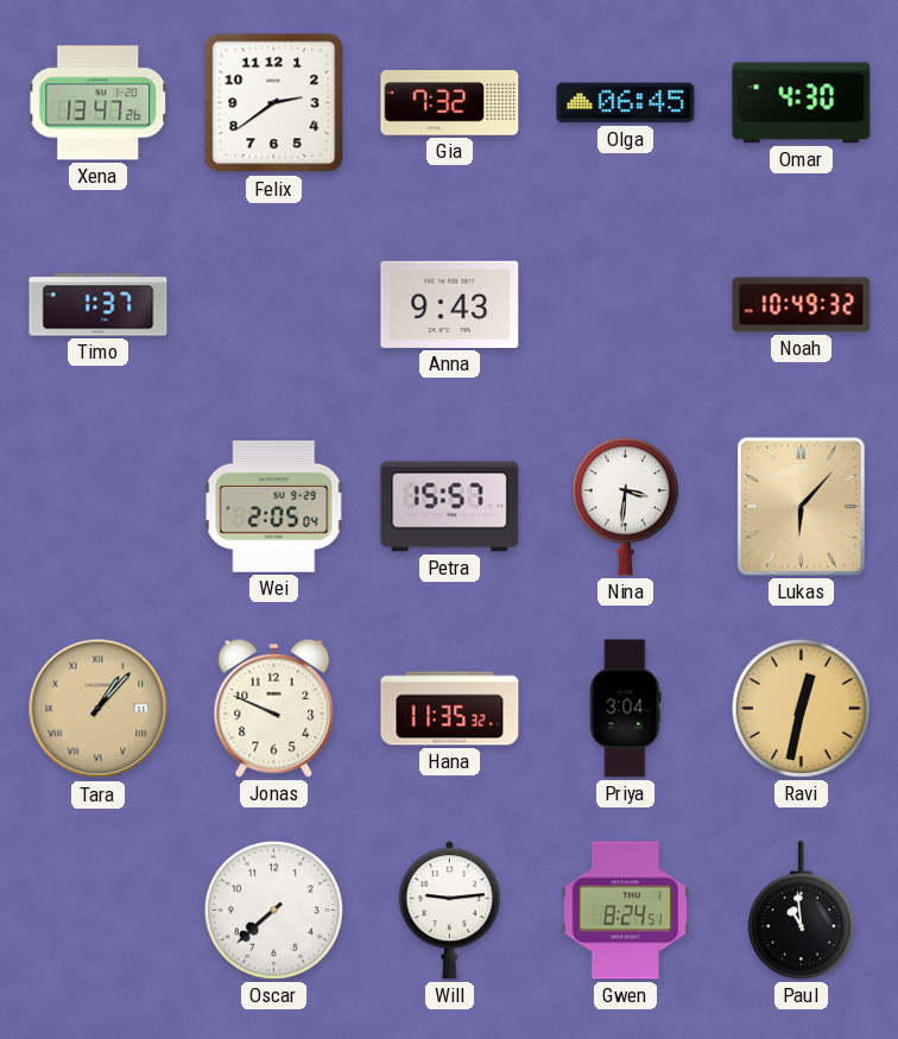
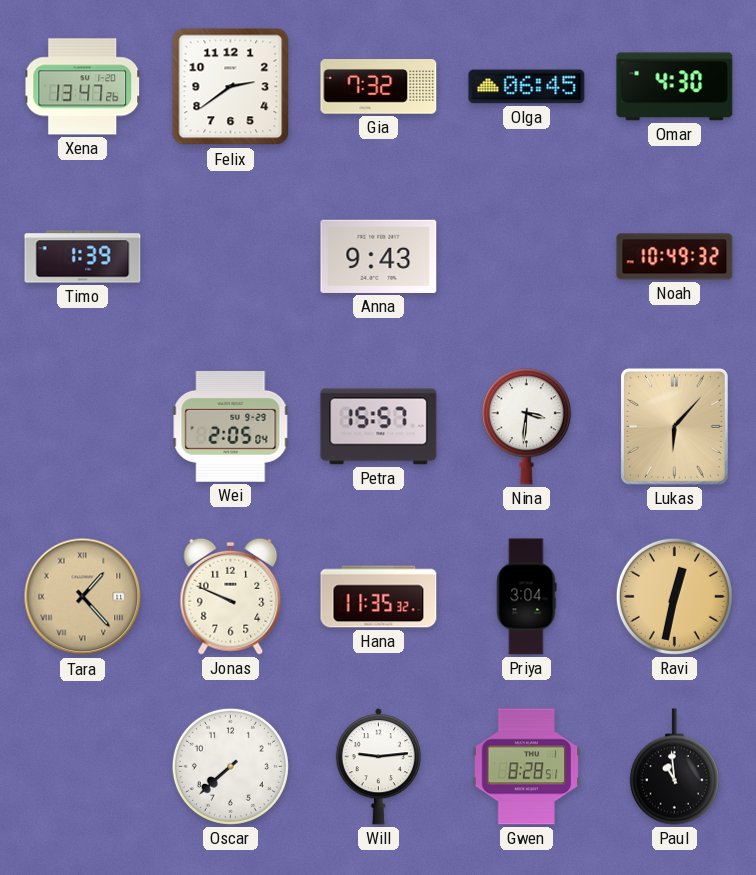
Timo: 1:37 -> 1:39
Tara: 1:07 -> 1:23
Gwen: 8:24 -> 8:28
